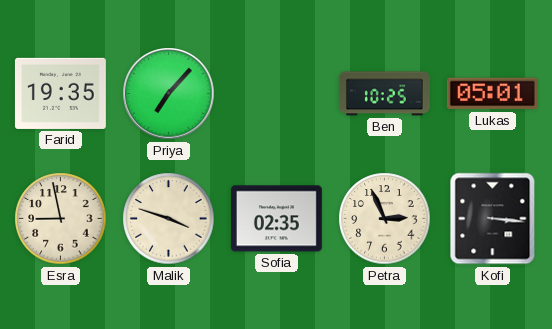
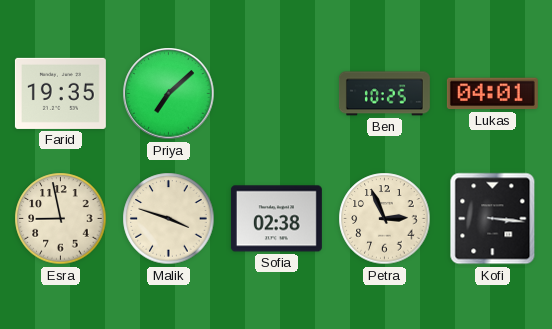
Priya: 7:07 -> 7:08
Lukas: 05:01 -> 04:01
Sofia: 02:35 -> 02:38
